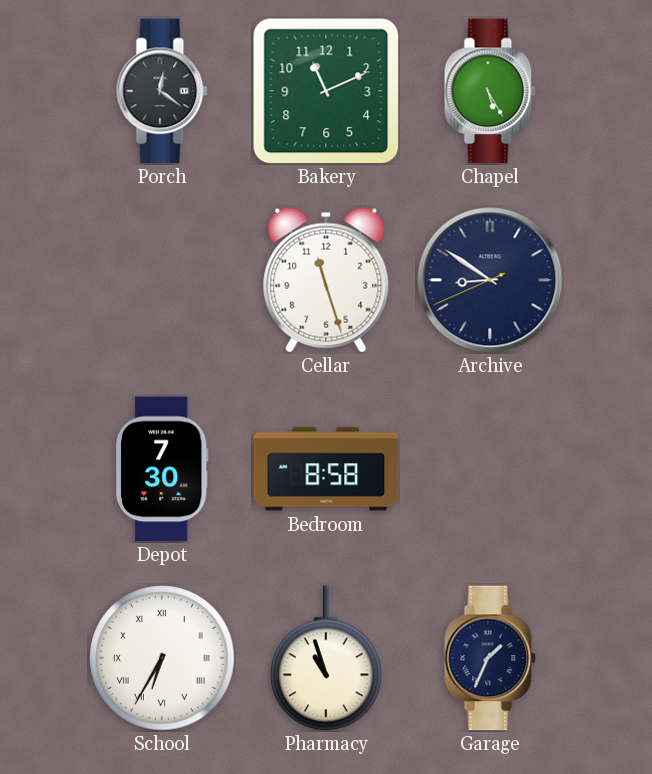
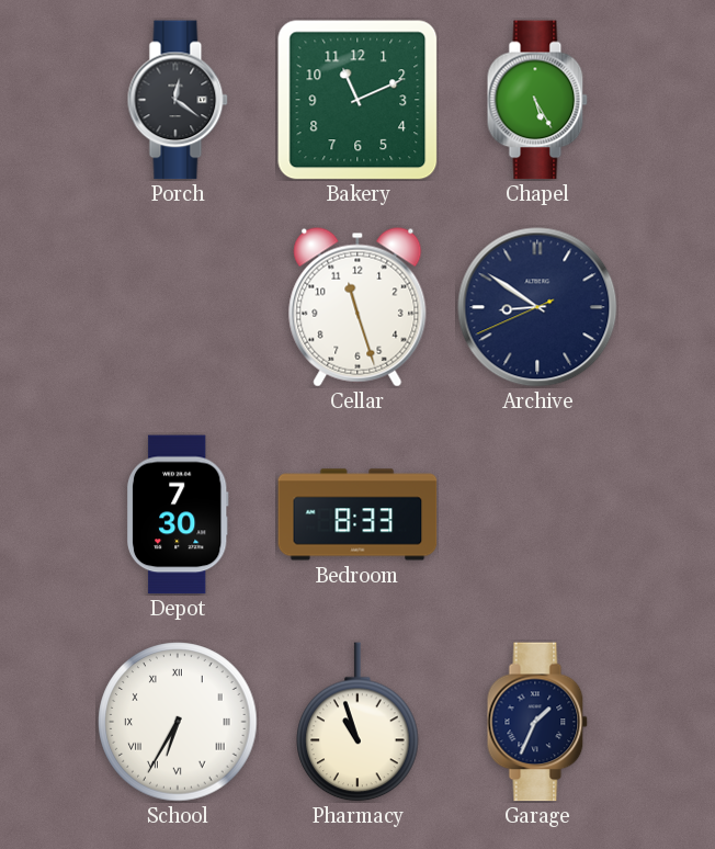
Bedroom: 8:58 -> 8:33
